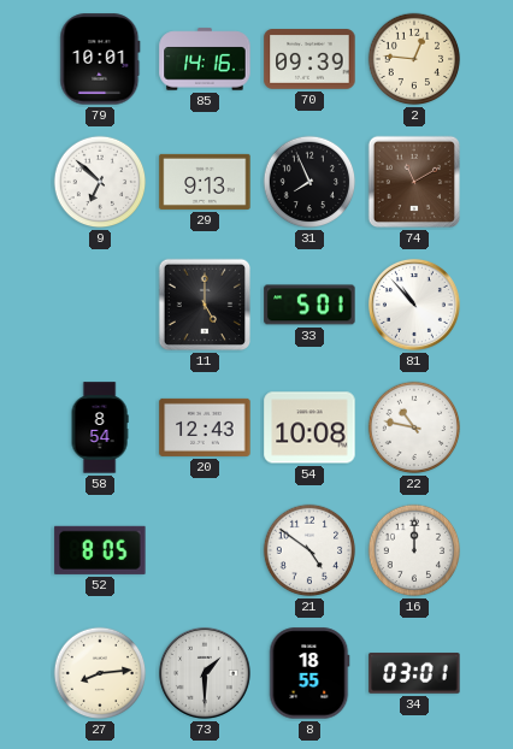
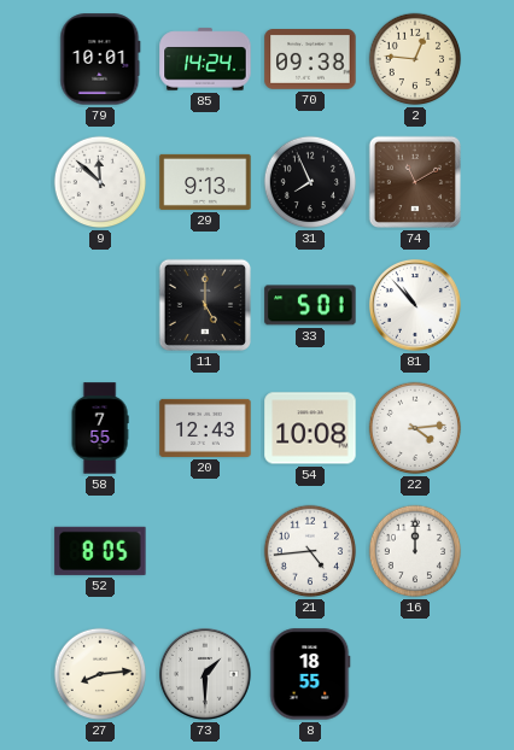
85: 14:16 -> 14:24
70: 09:39 -> 09:38
9: 6:52 -> 11:52
58: 8:54 -> 7:55
22: 10:47 -> 4:14
21: 4:51 -> 4:44
34: 03:01 -> none
